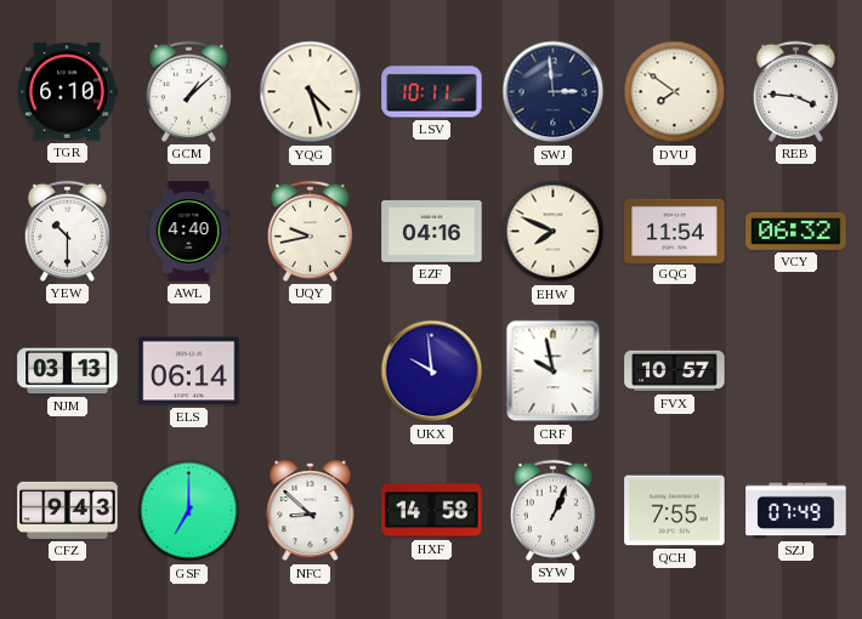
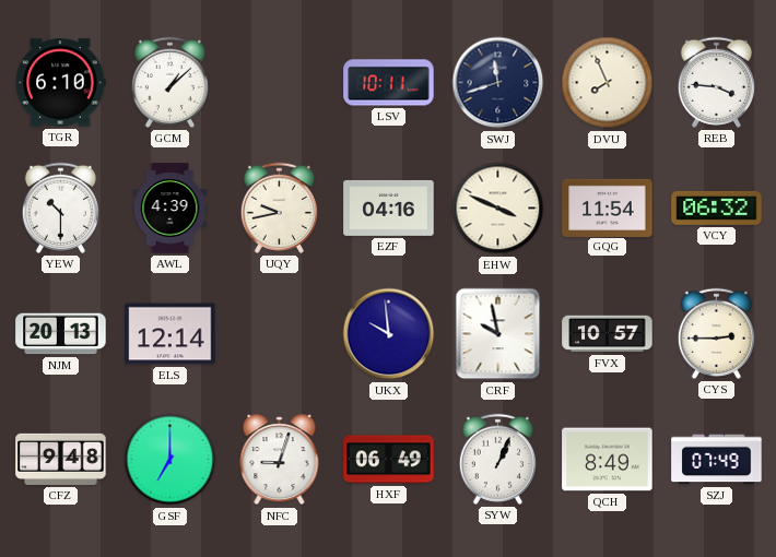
YQG: 4:27 -> none
SWJ: 2:59 -> 11:42
DVU: 7:51 -> 7:56
AWL: 4:40 -> 4:39
EHW: 7:49 -> 3:49
NJM: 03:13 -> 20:13
ELS: 06:14 -> 12:14
CYS: none -> 2:45
CFZ: 9:43 -> 9:48
NFC: 8:52 -> 9:03
HXF: 14:58 -> 06:49
QCH: 7:55 -> 8:49
